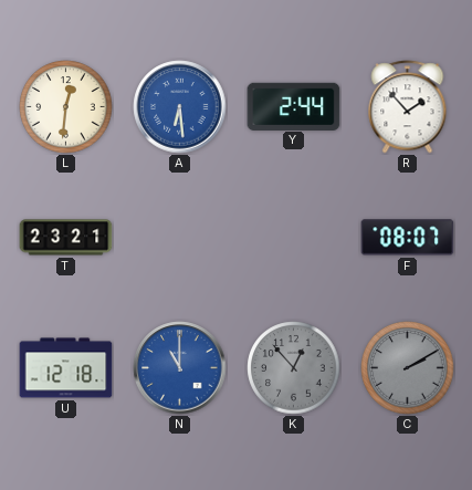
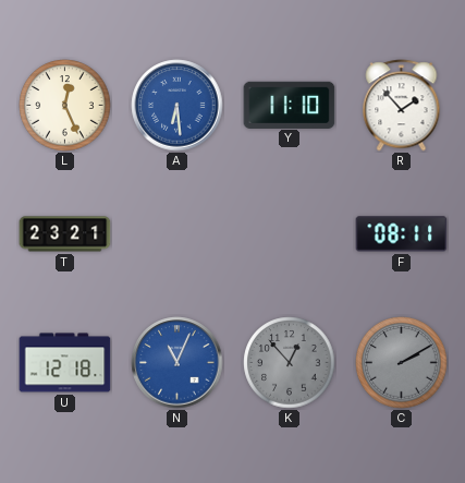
L: 12:31 -> 12:26
Y: 2:44 -> 11:10
F: 08:07 -> 08:11
N: 11:00 -> 11:04
